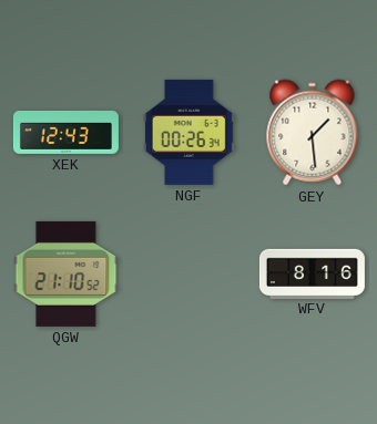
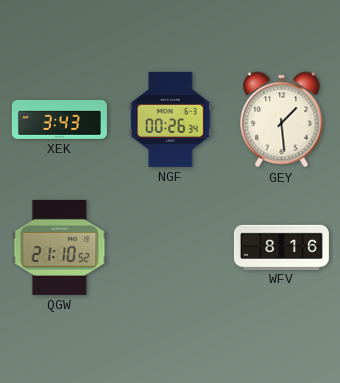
XEK: 12:43 -> 3:43
